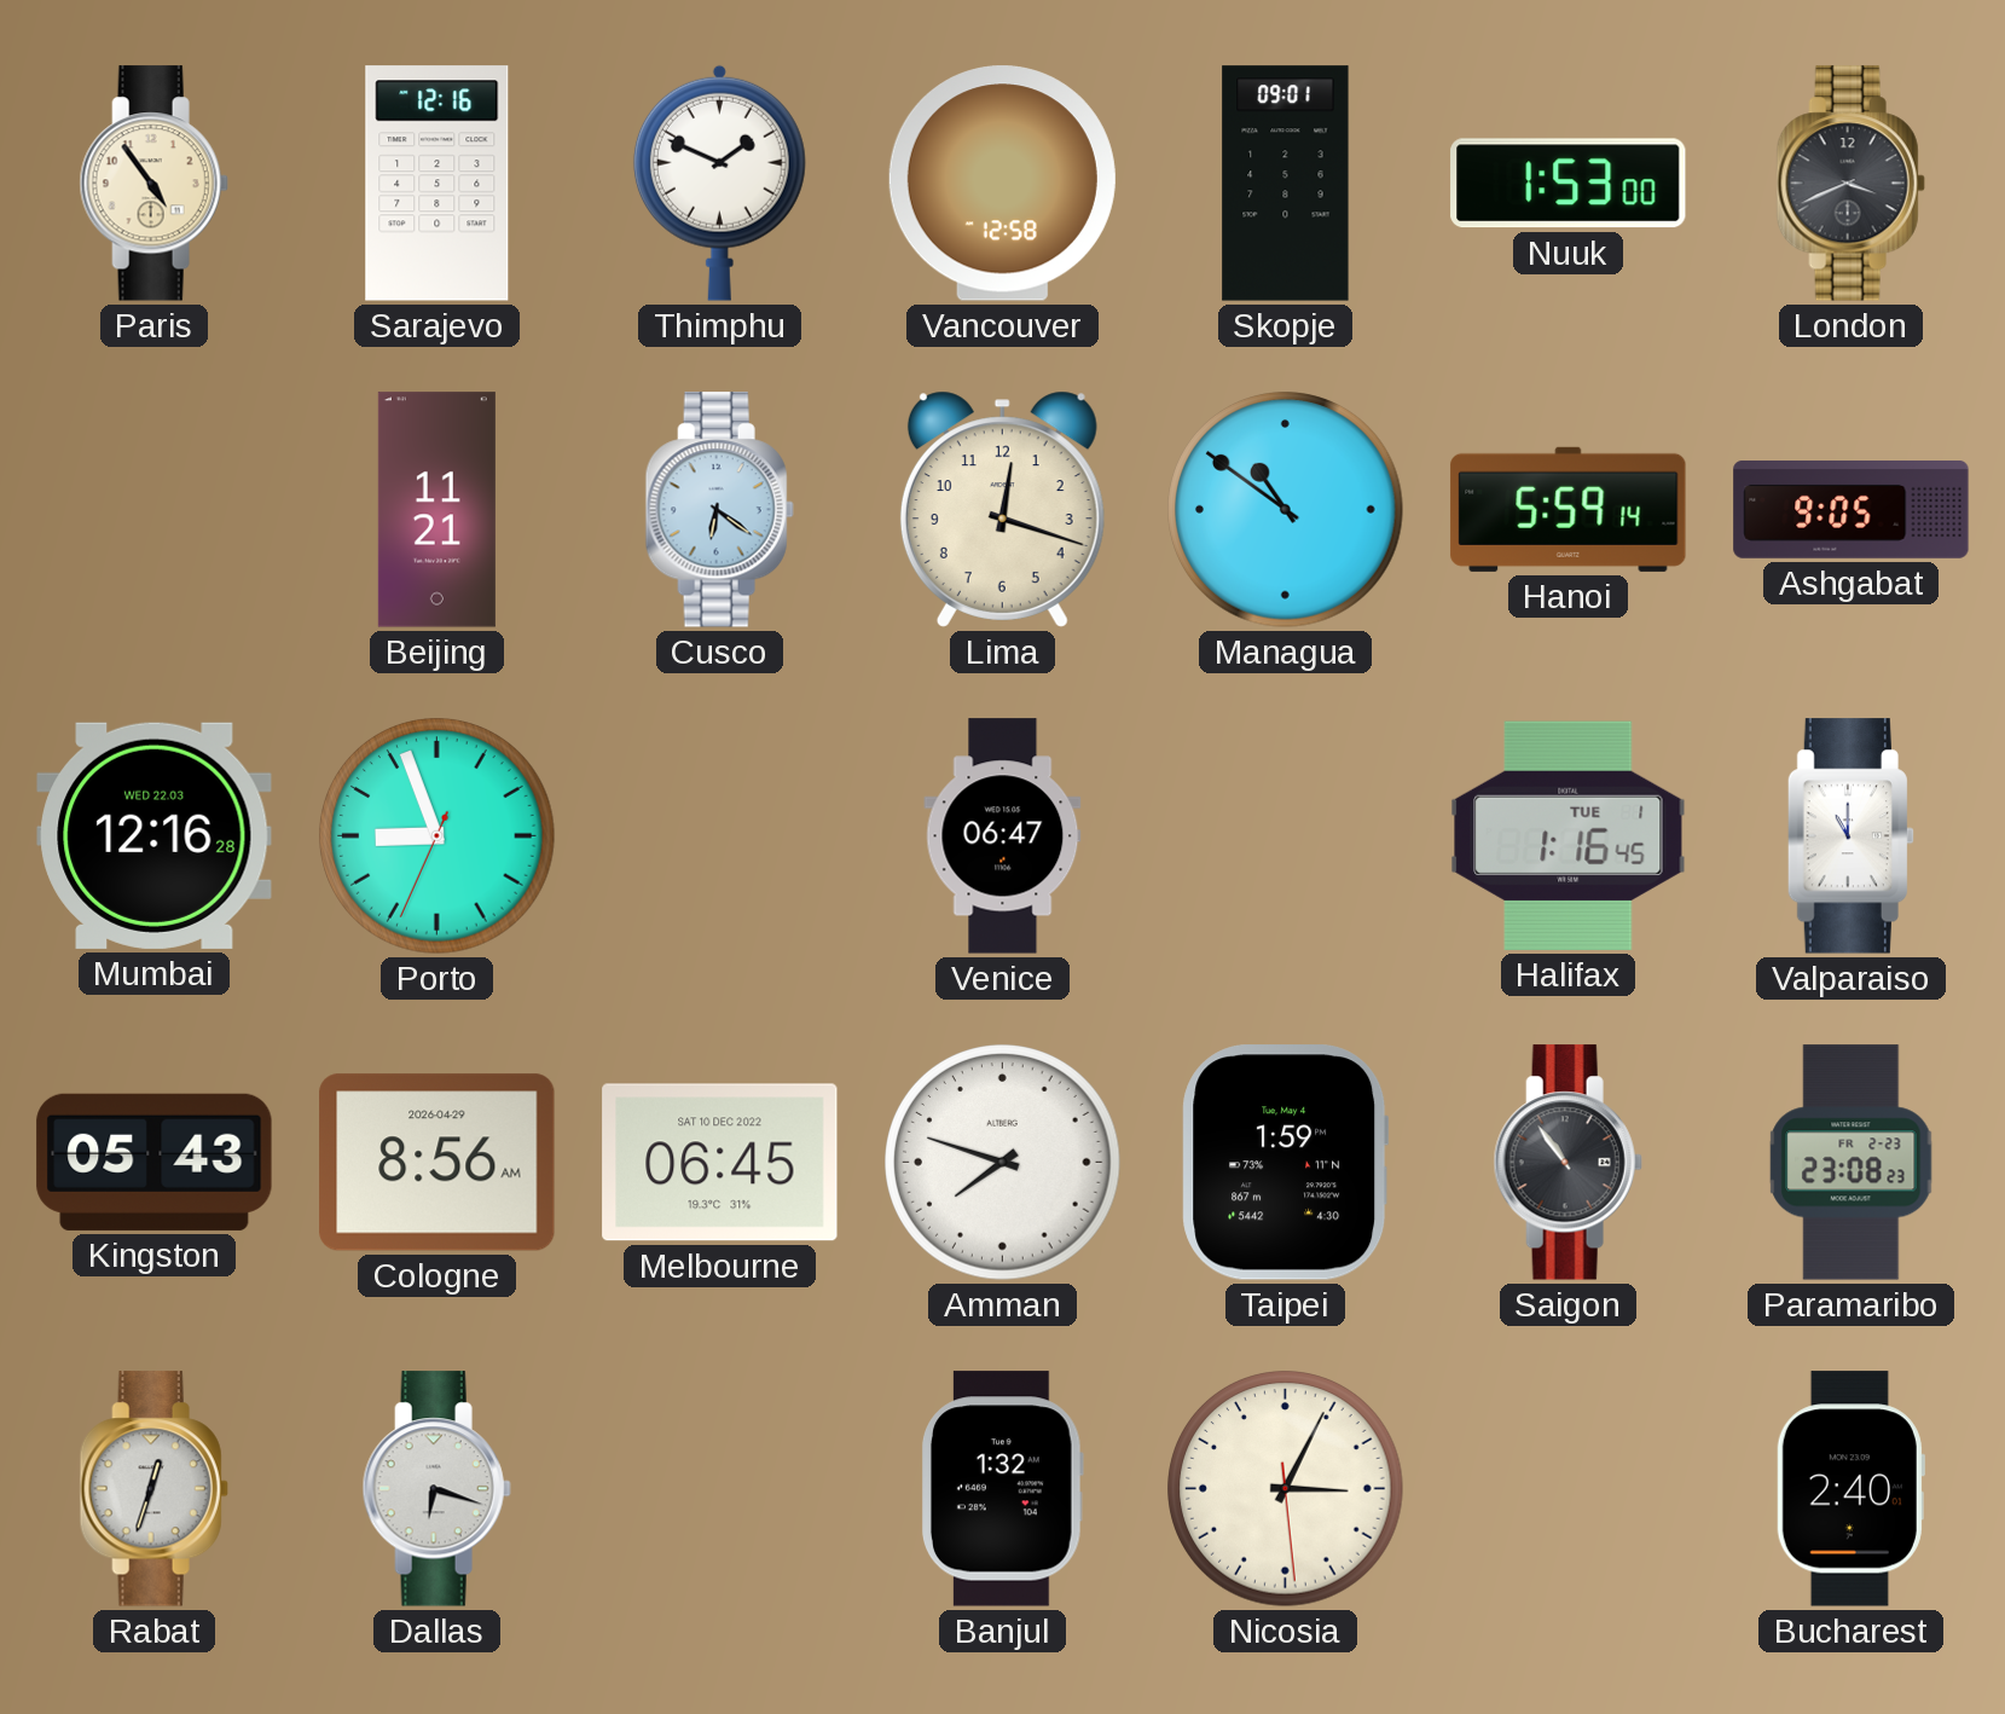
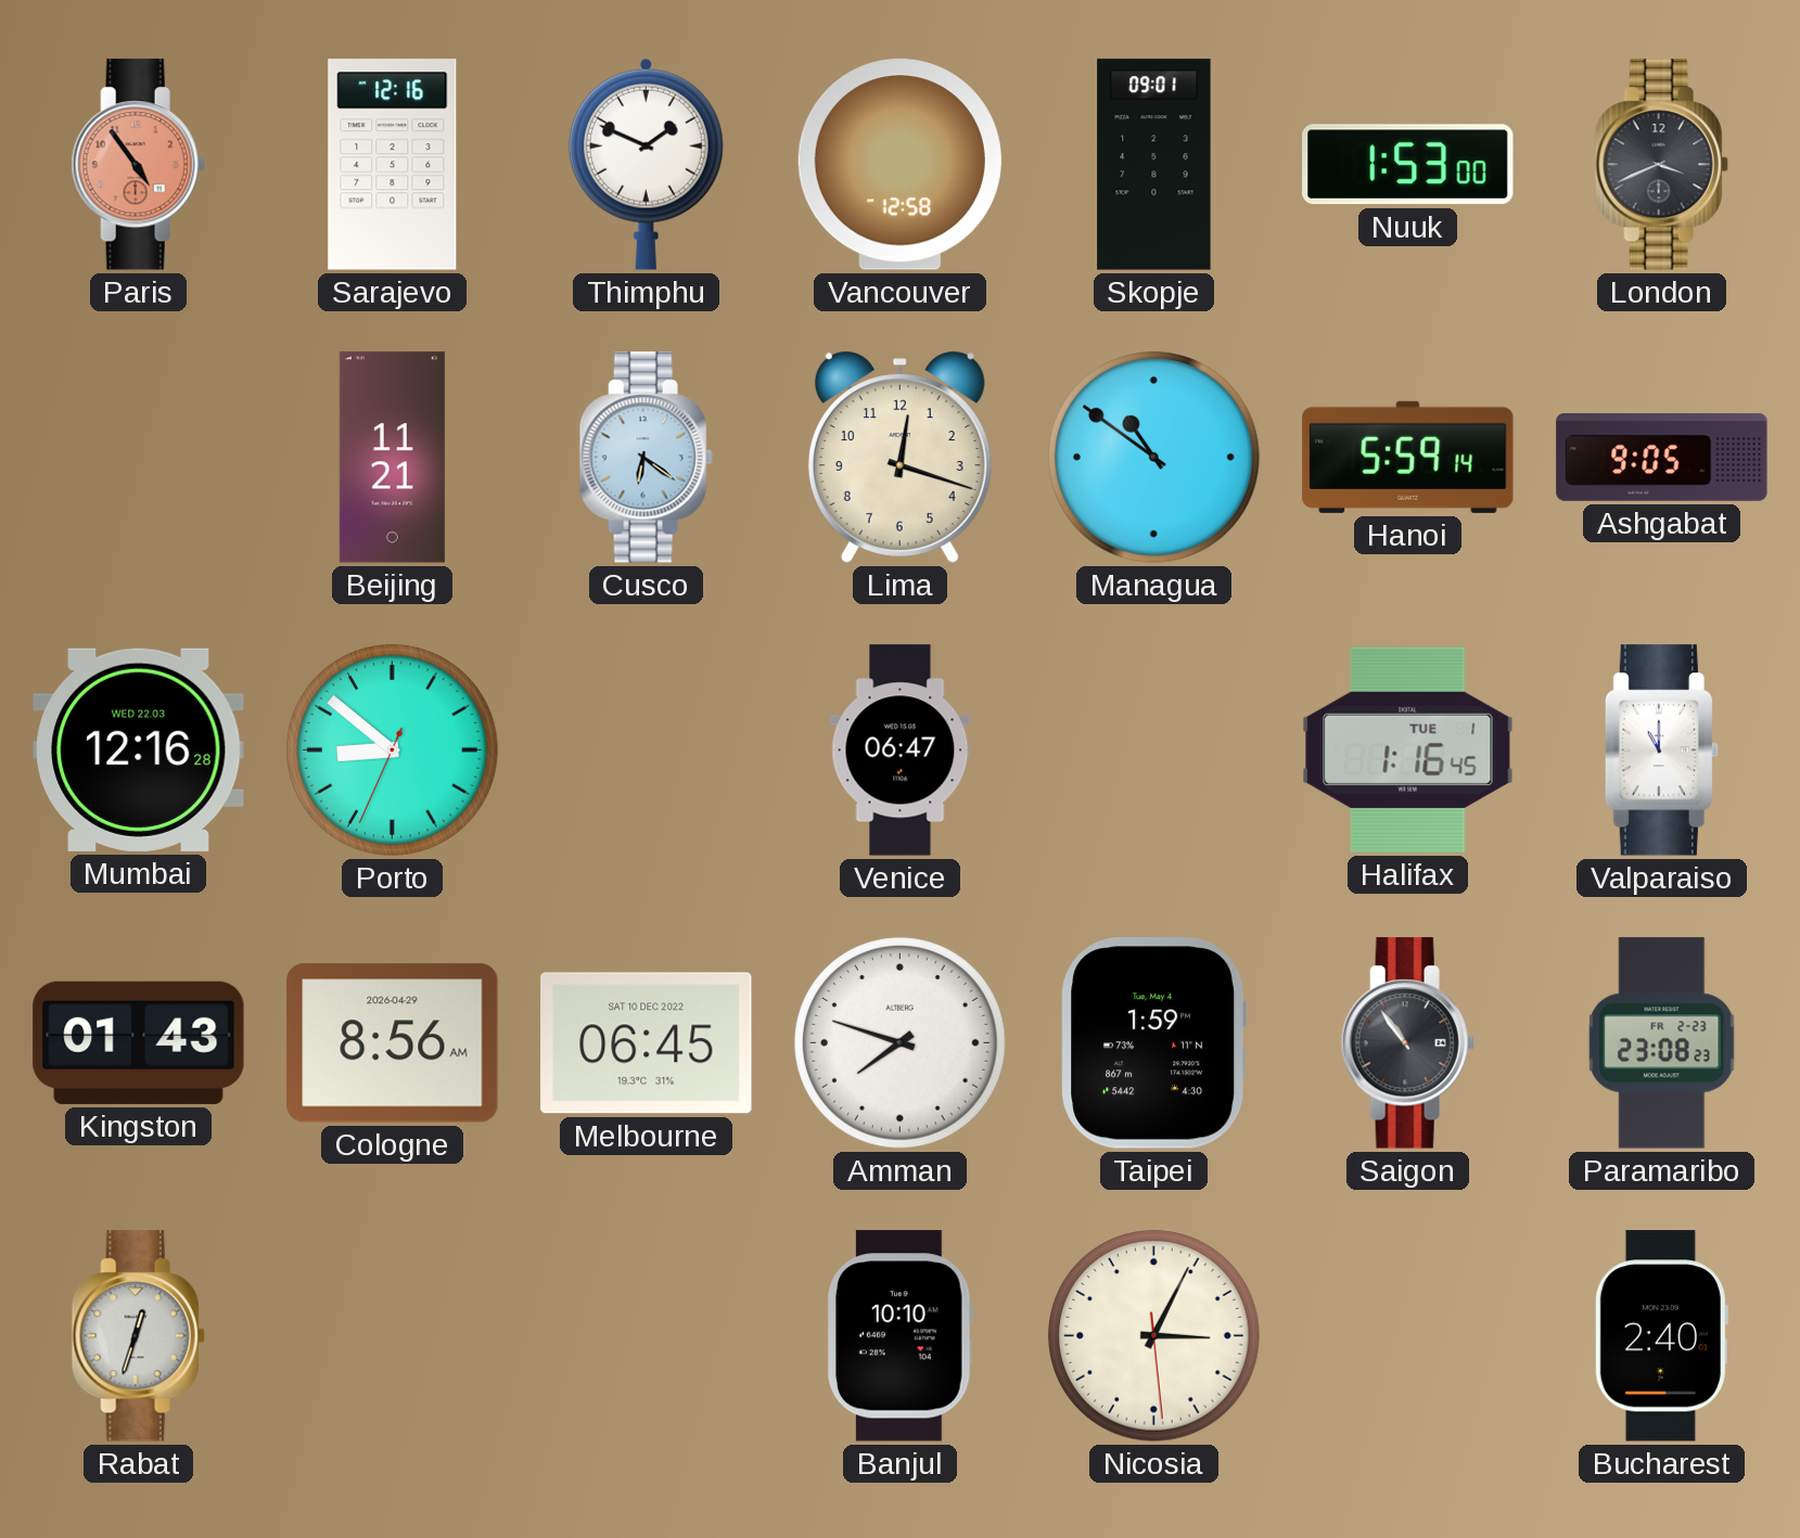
Paris dial: cream -> salmon
Porto: 8:56 -> 8:51
Kingston: 05:43 -> 01:43
Dallas: 6:18 -> none
Banjul: 1:32 -> 10:10
